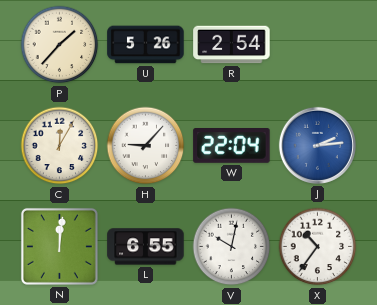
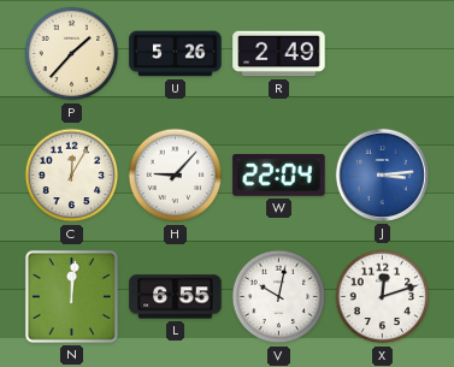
R: 2:54 -> 2:49
J: 2:14 -> 3:14
X: 10:36 -> 12:12
